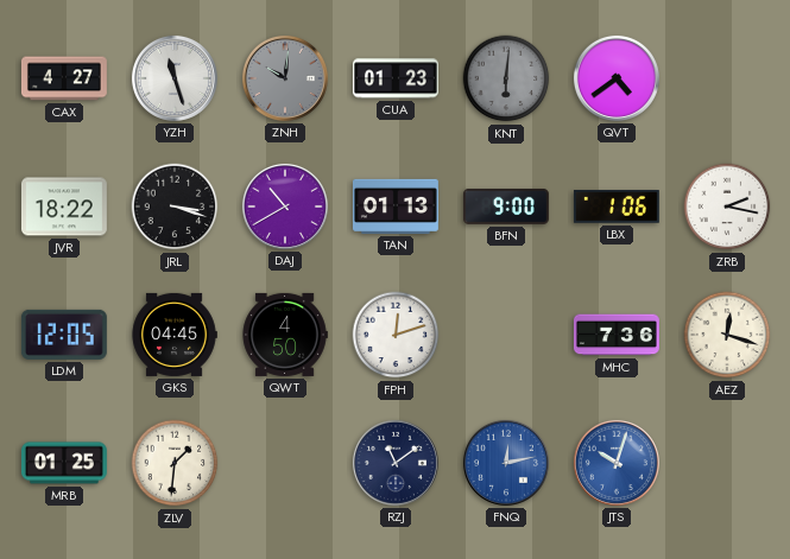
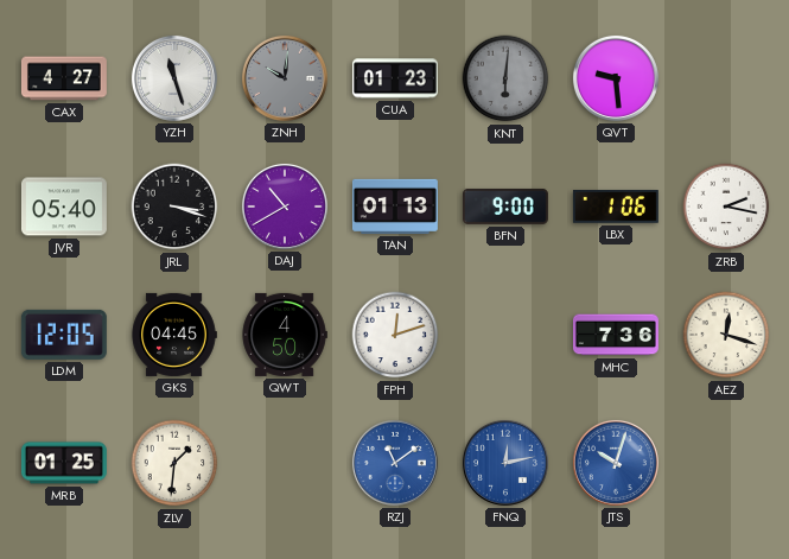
QVT: 4:39 -> 9:29
JVR: 18:22 -> 05:40
RZJ dial: navy -> blue
